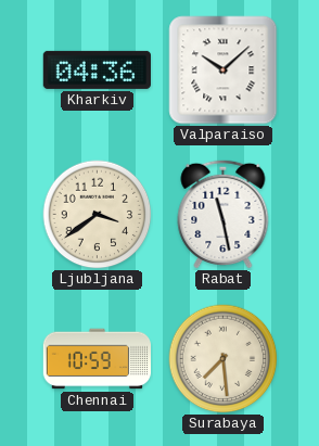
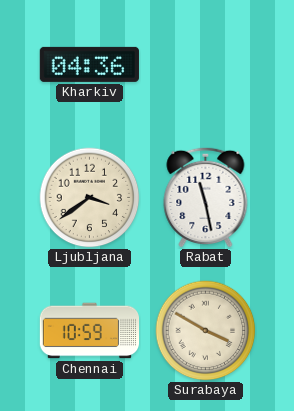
Valparaiso: 10:08 -> none
Surabaya: 7:29 -> 3:50
